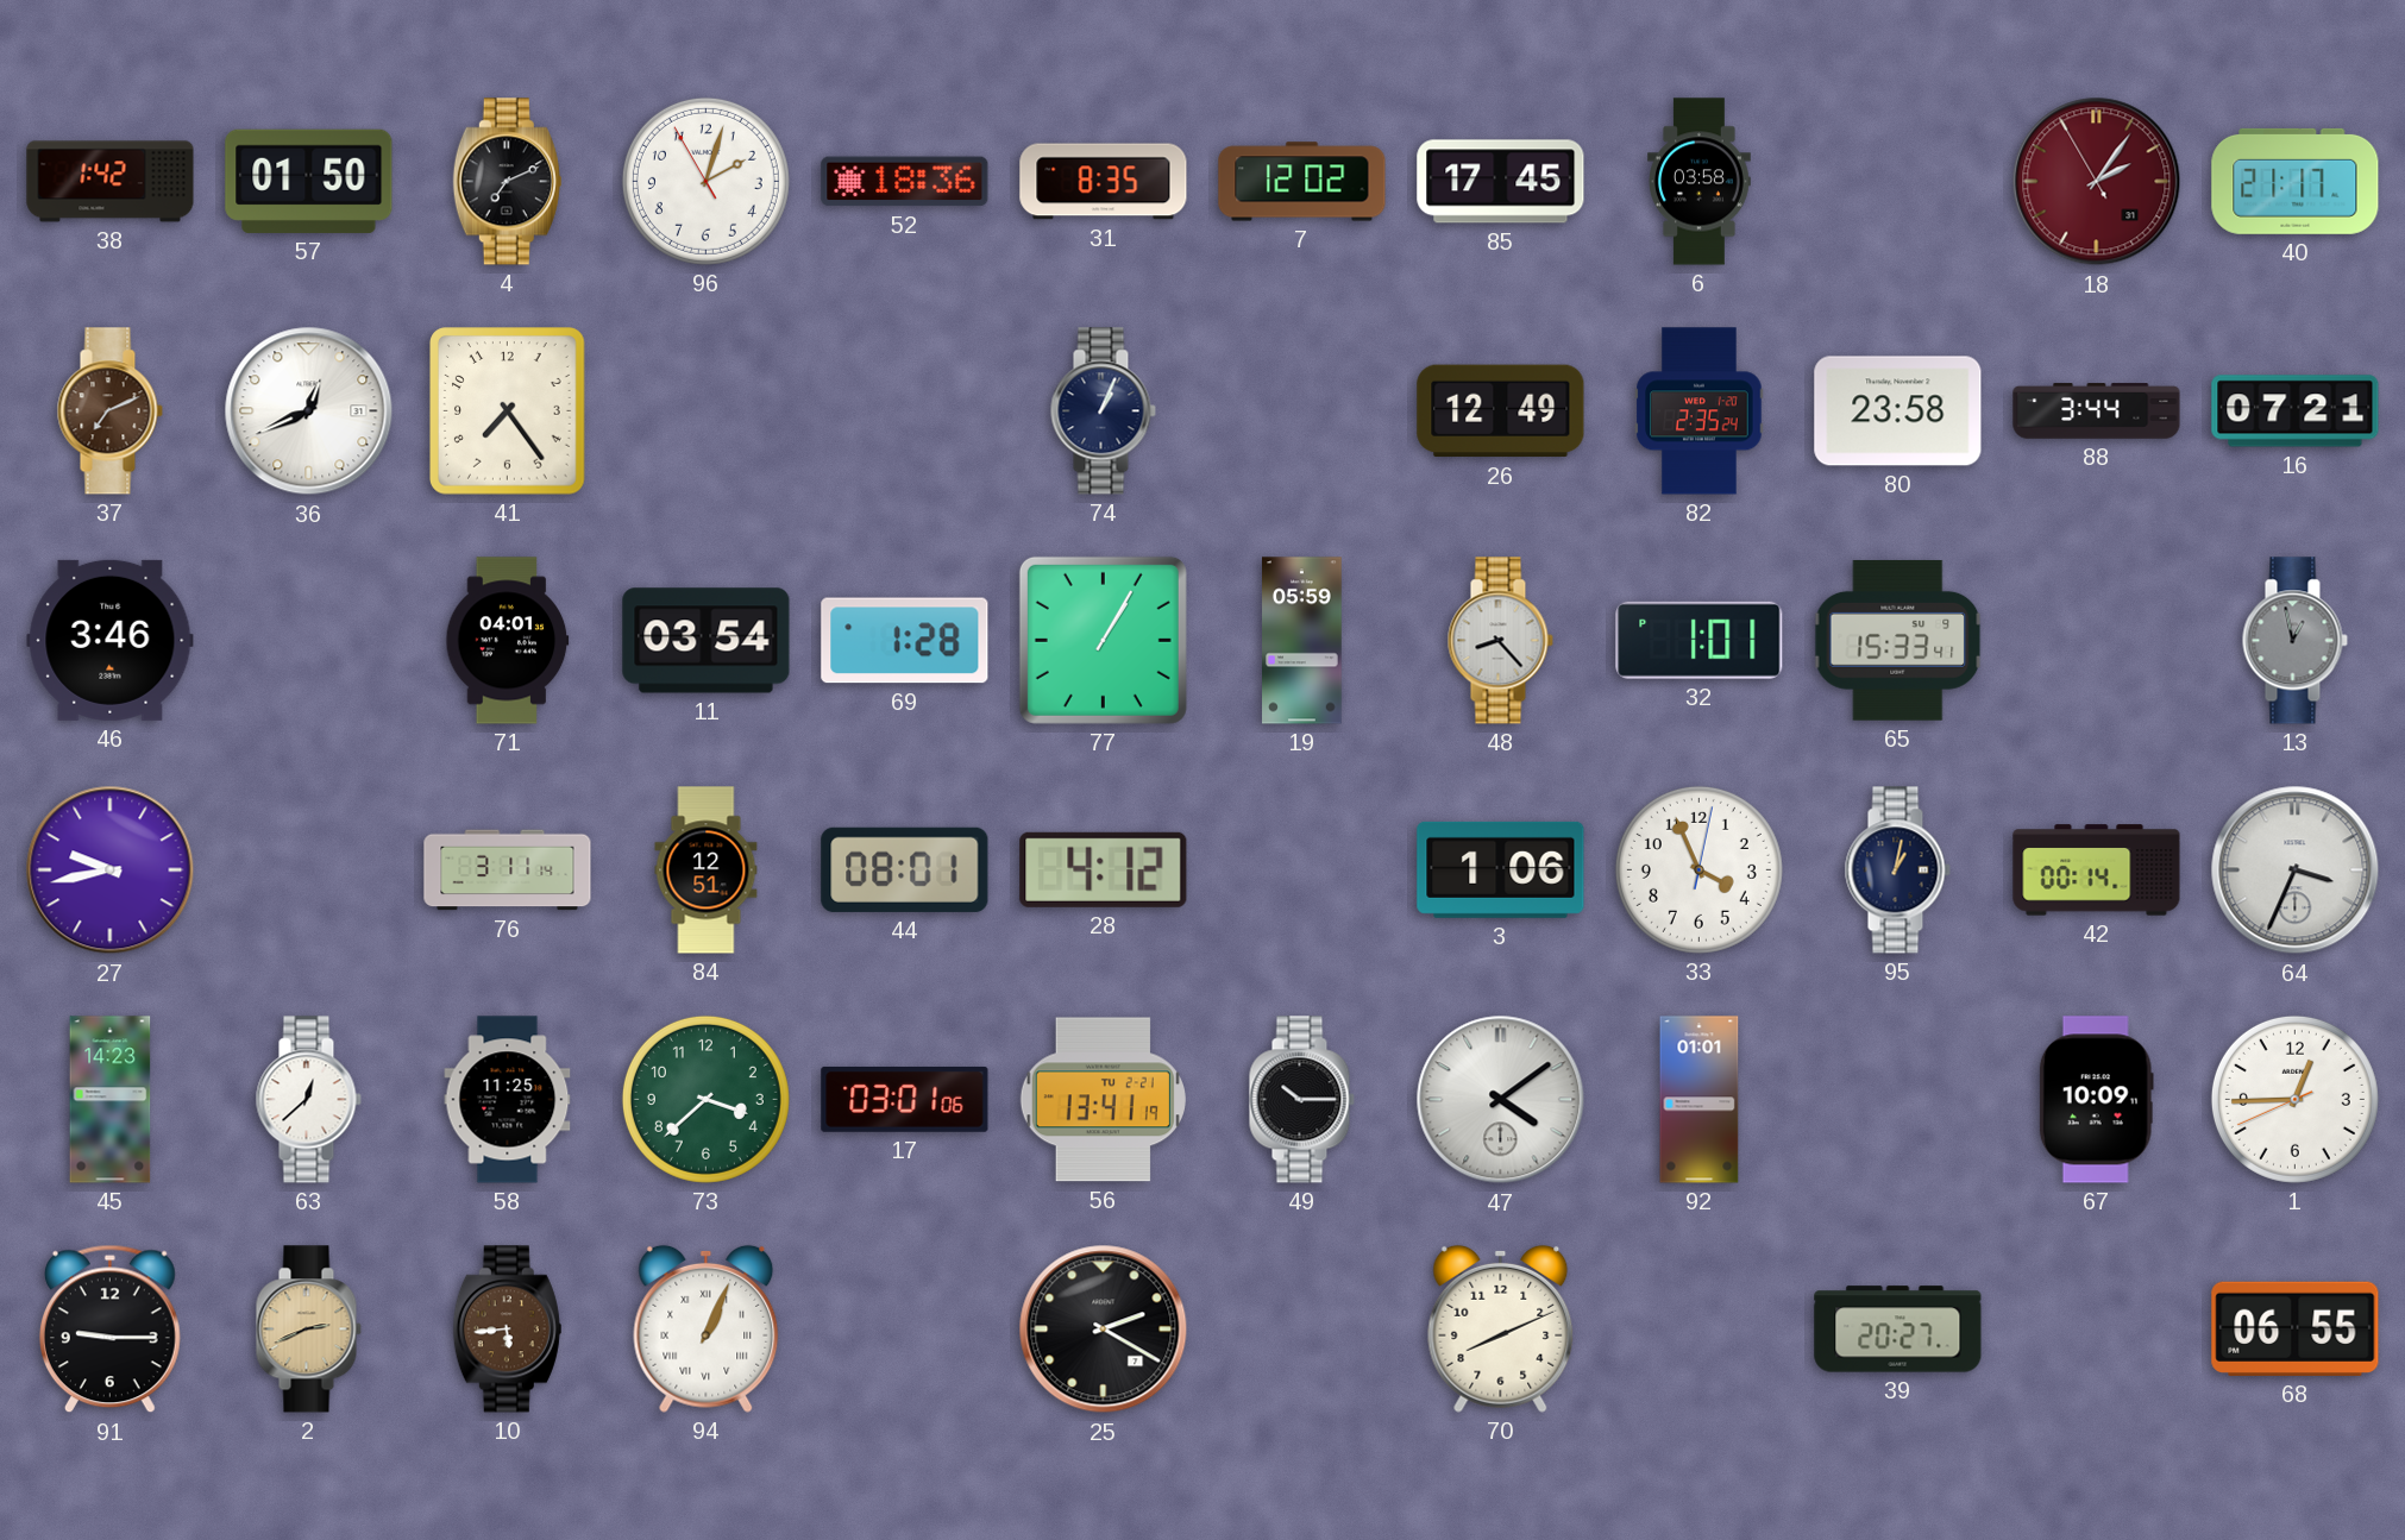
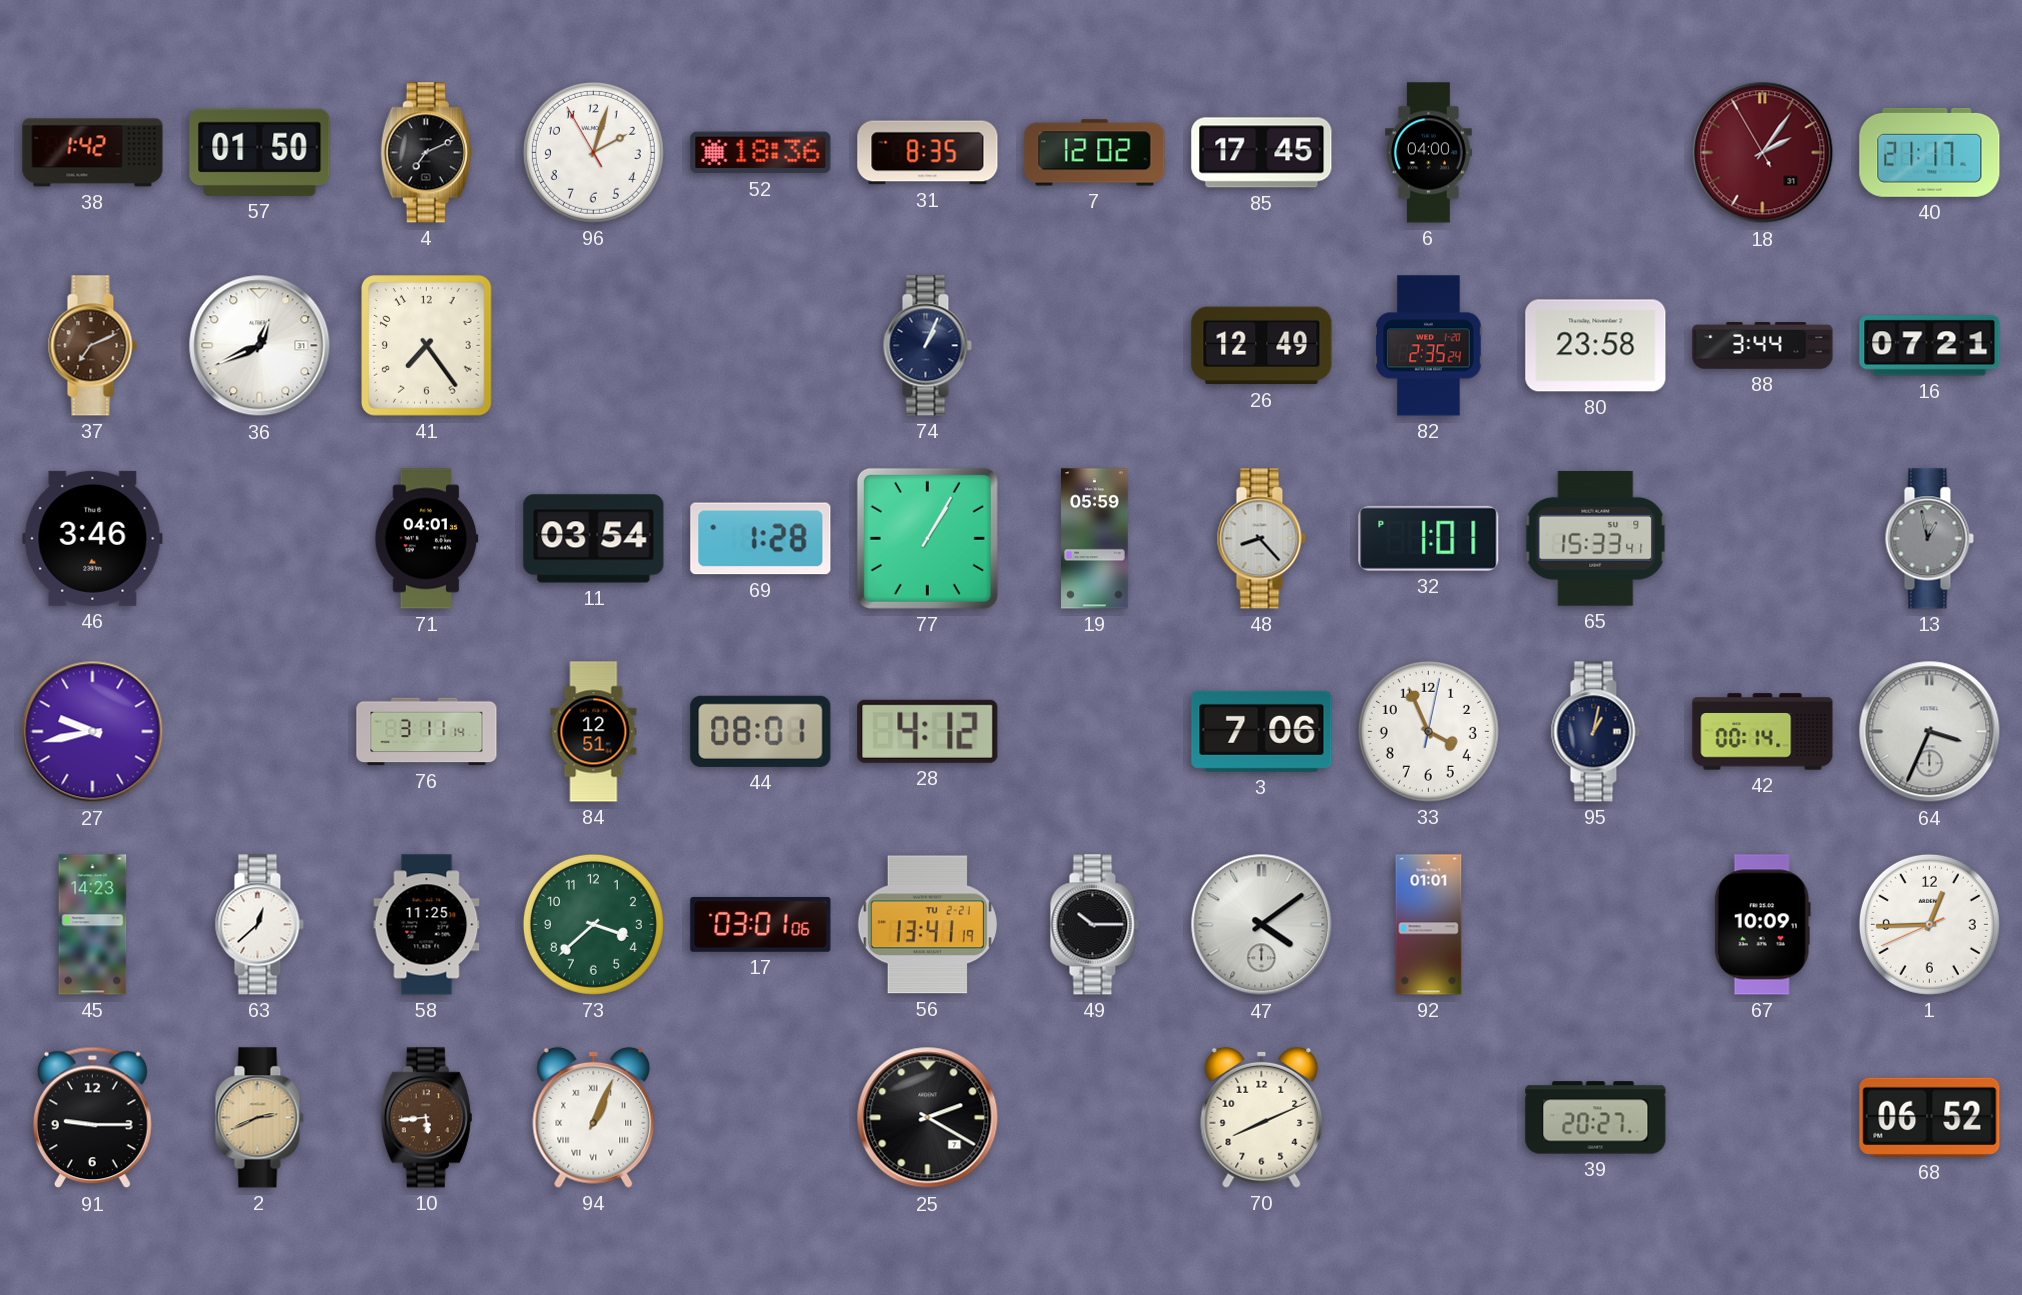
6: 03:58 -> 04:00
3: 1:06 -> 7:06
68: 06:55 -> 06:52
